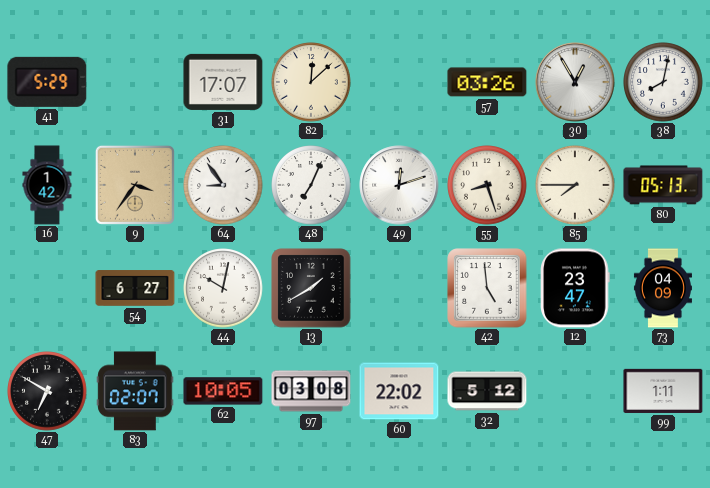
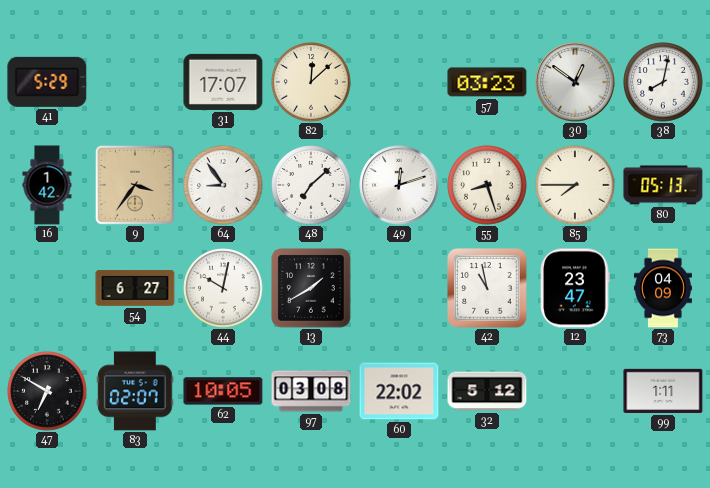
57: 03:26 -> 03:23
30: 12:55 -> 12:51
48: 7:04 -> 7:08
42: 4:59 -> 10:58
